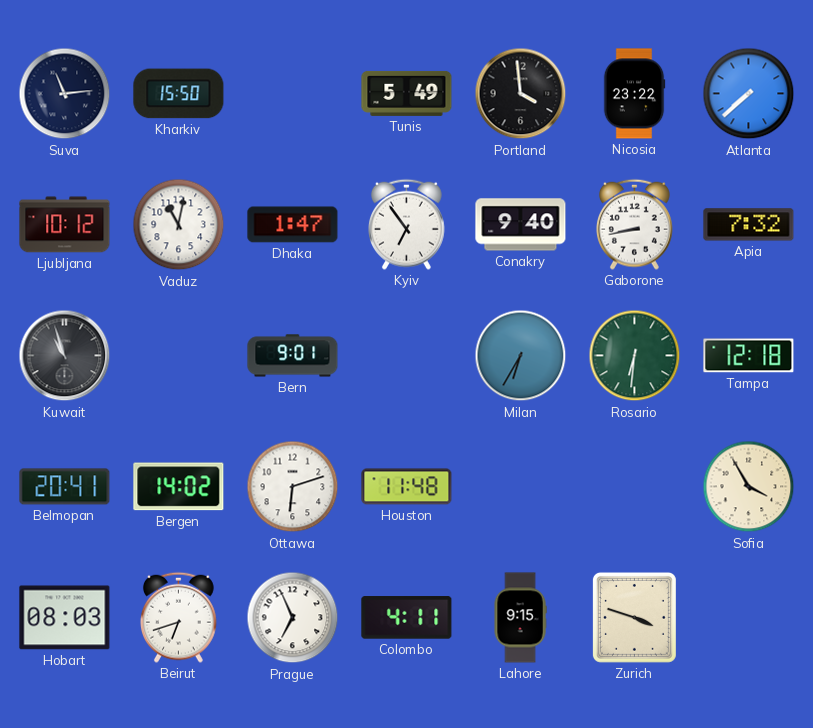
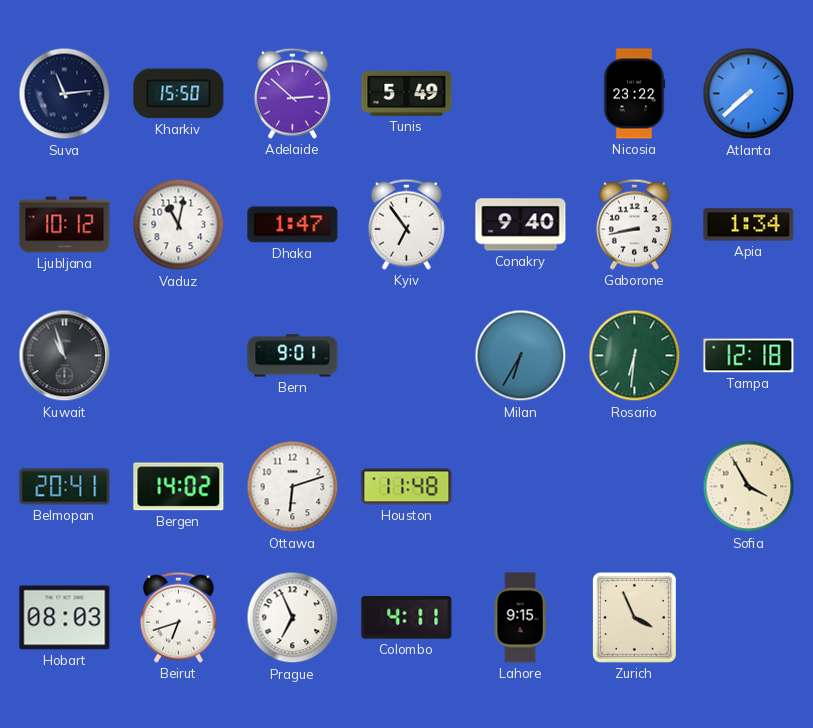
Adelaide: none -> 2:52
Portland: 3:59 -> none
Apia: 7:32 -> 1:34
Zurich: 3:48 -> 3:56
